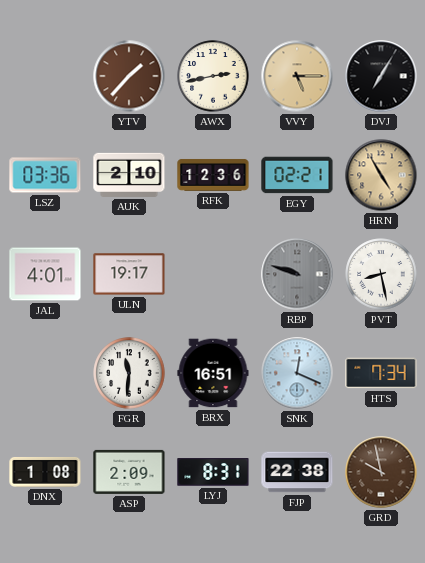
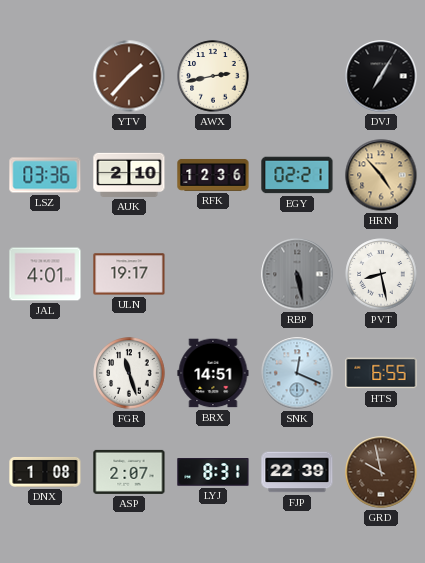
VVY: 5:15 -> none
HRN: 4:55 -> 4:53
RBP: 9:48 -> 5:28
FGR: 11:31 -> 11:27
BRX: 16:51 -> 14:51
HTS: 7:34 -> 6:55
ASP: 2:09 -> 2:07
FJP: 22:38 -> 22:39
